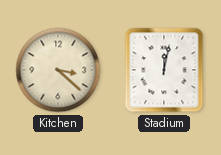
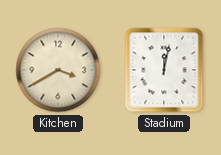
Kitchen: 3:22 -> 3:40
